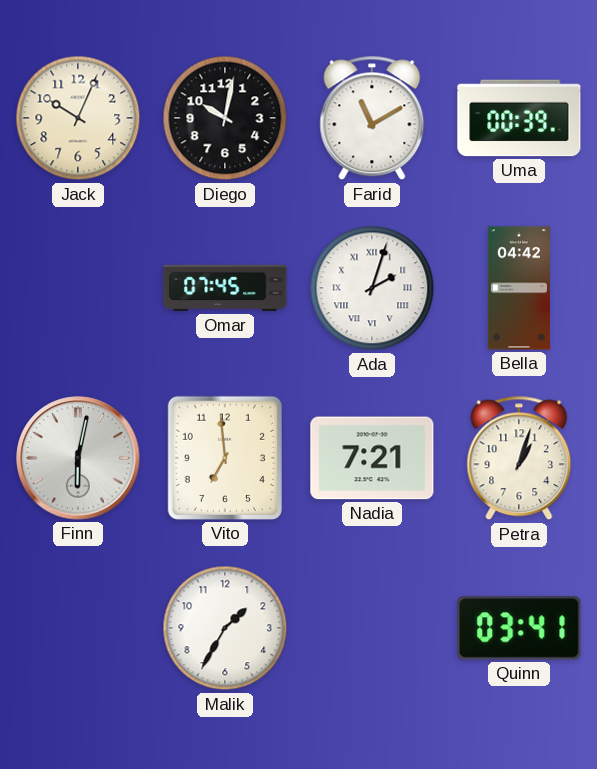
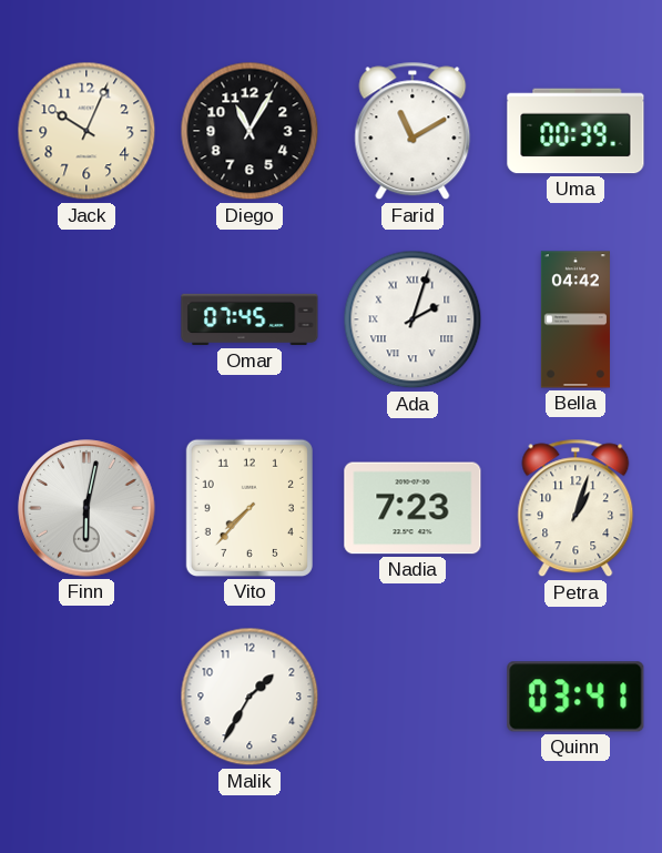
Diego: 10:02 -> 11:05
Vito: 6:59 -> 7:37
Nadia: 7:21 -> 7:23
